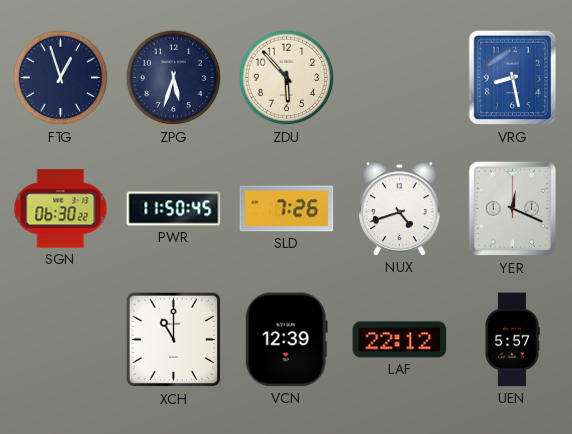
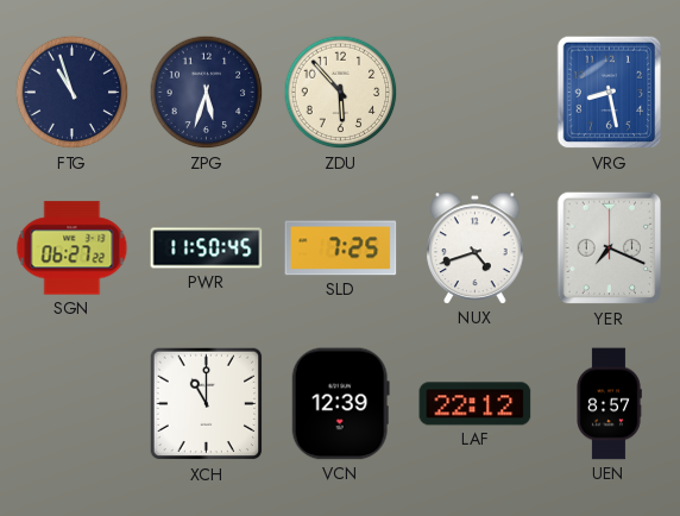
FTG: 12:57 -> 10:57
SGN: 06:30 -> 06:27
SLD: 7:26 -> 7:25
YER: 12:19 -> 7:19
UEN: 5:57 -> 8:57
